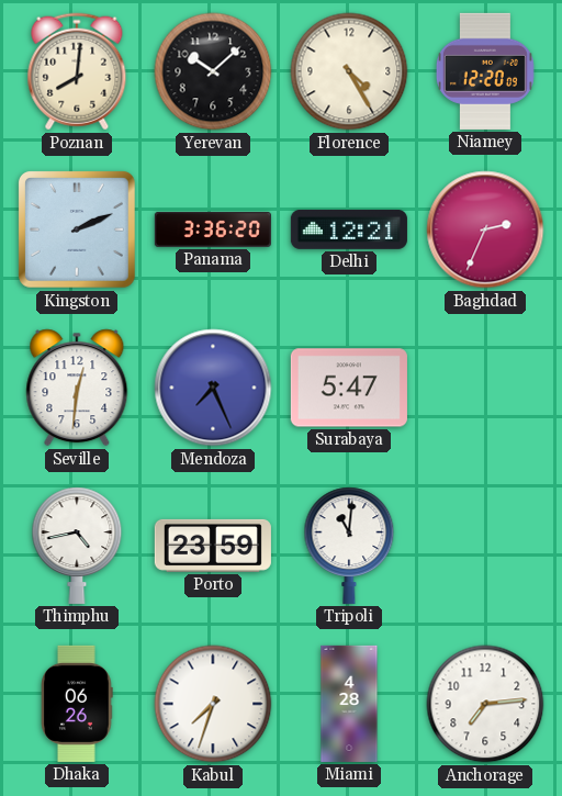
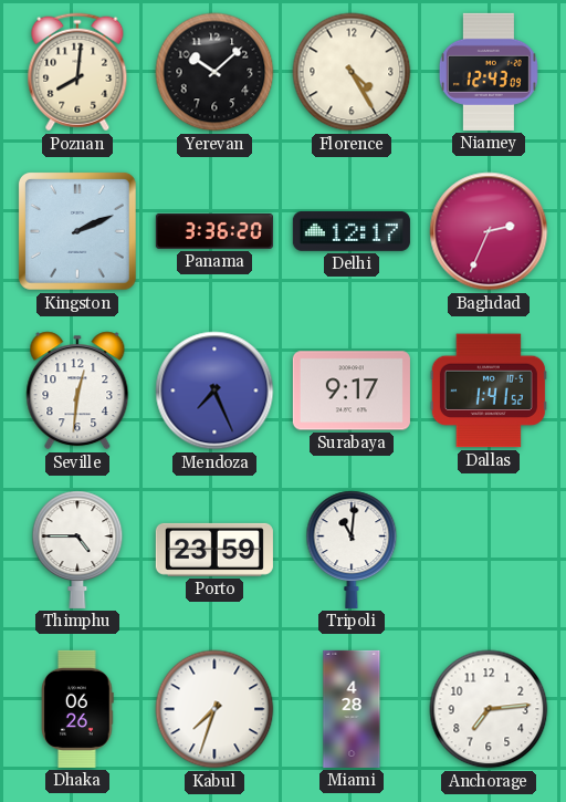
Niamey: 12:20 -> 12:43
Delhi: 12:21 -> 12:17
Surabaya: 5:47 -> 9:17
Dallas: none -> 1:41
Thimphu: 4:43 -> 4:45
